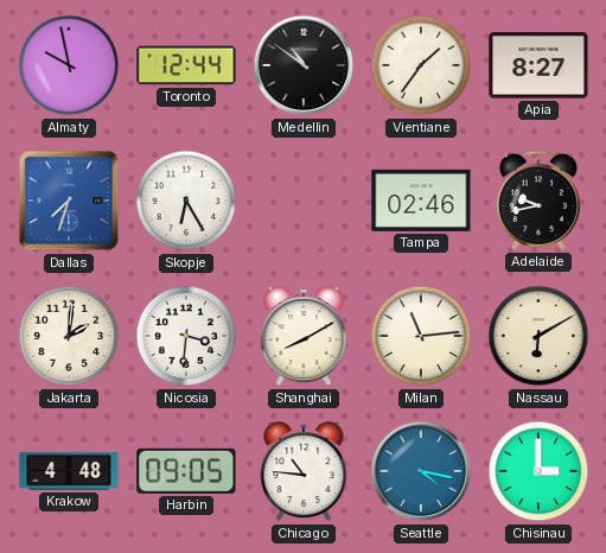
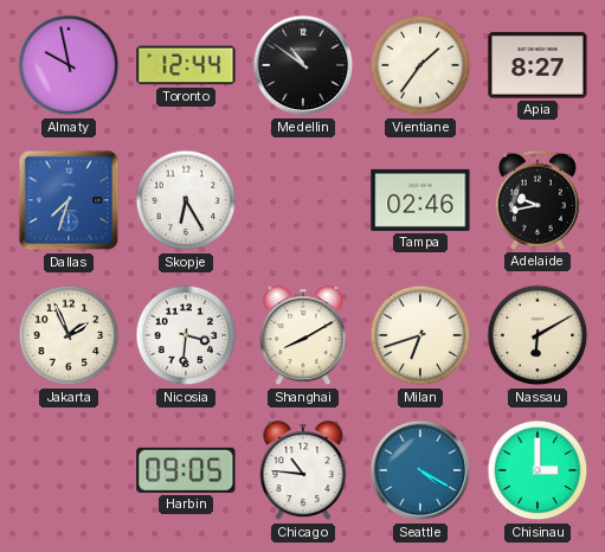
Jakarta: 2:01 -> 1:56
Milan: 11:14 -> 6:42
Krakow: 4:48 -> none
Seattle: 4:17 -> 4:20
